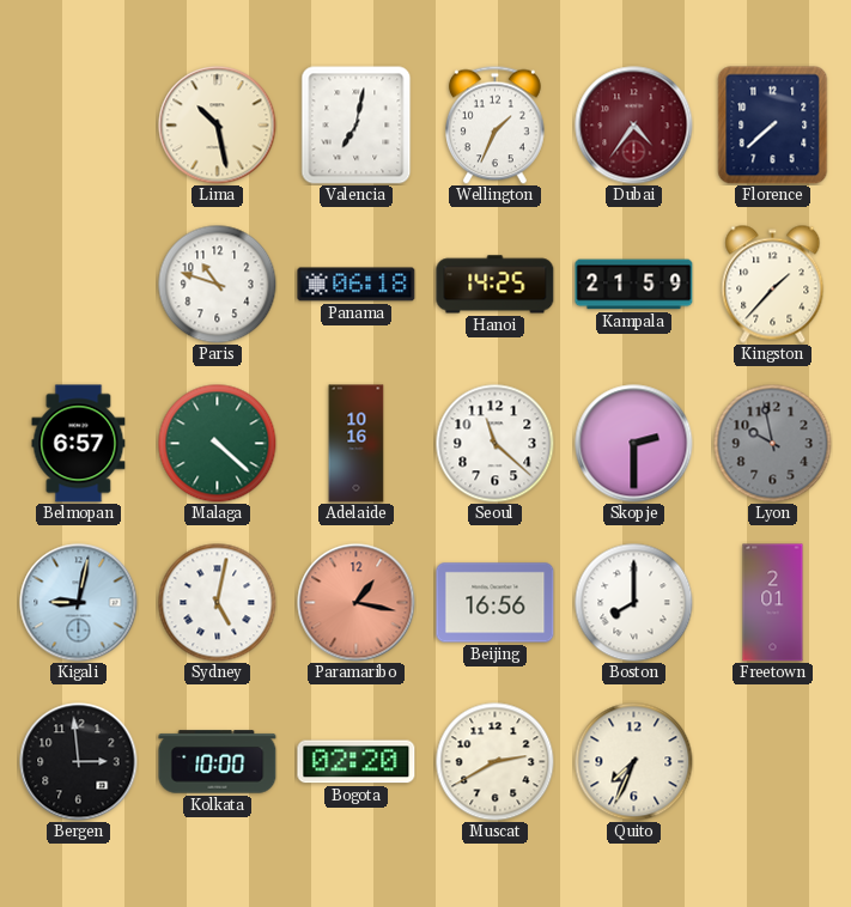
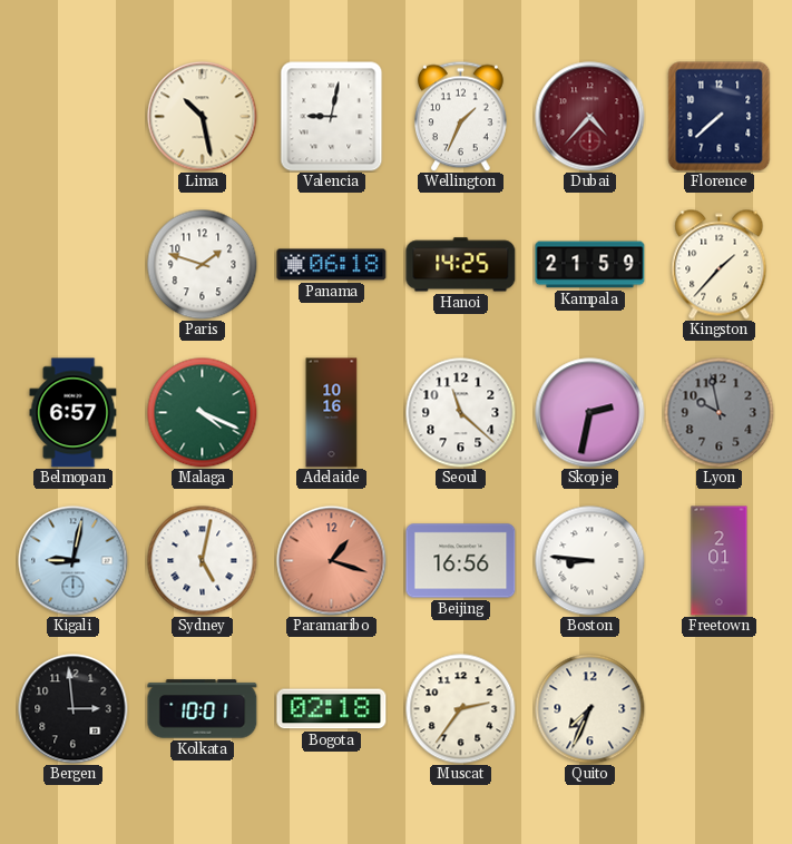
Valencia: 7:02 -> 9:02
Dubai: 4:36 -> 4:37
Paris: 10:48 -> 1:48
Malaga: 4:22 -> 4:19
Skopje: 2:30 -> 2:32
Paramaribo: 1:17 -> 1:18
Boston: 8:00 -> 8:46
Kolkata: 10:00 -> 10:01
Bogota: 02:20 -> 02:18
Muscat: 2:40 -> 2:36
